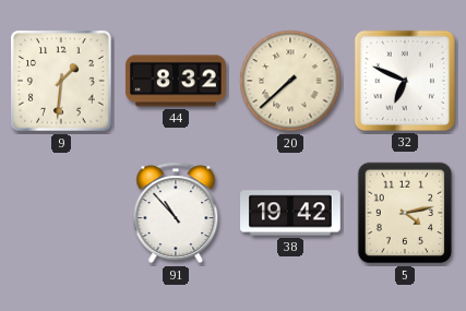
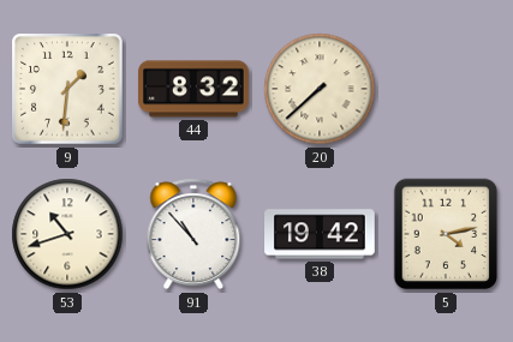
32: 6:49 -> none
53: none -> 10:42
